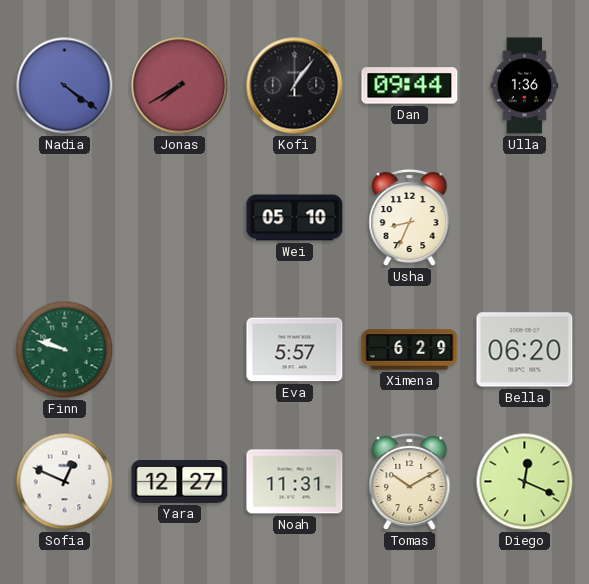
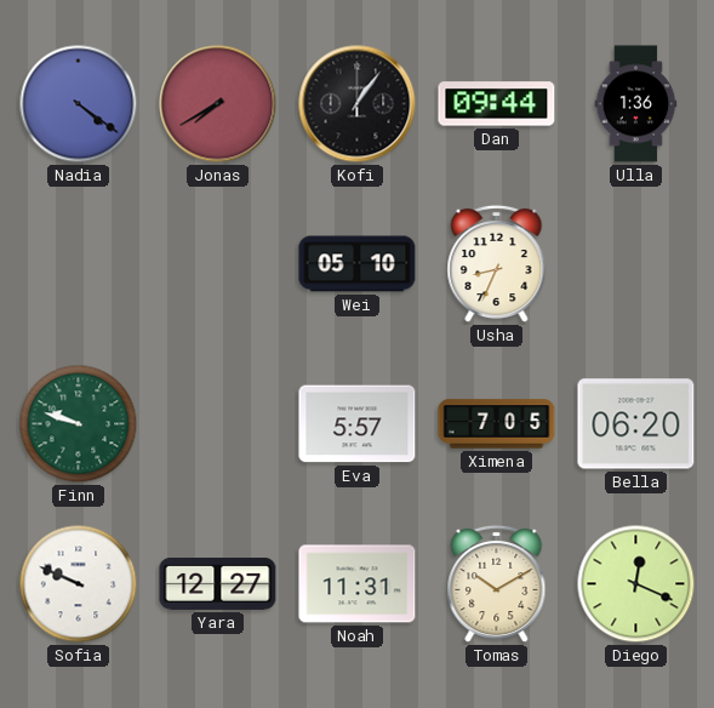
Ximena: 6:29 -> 7:05
Sofia: 12:49 -> 9:49
